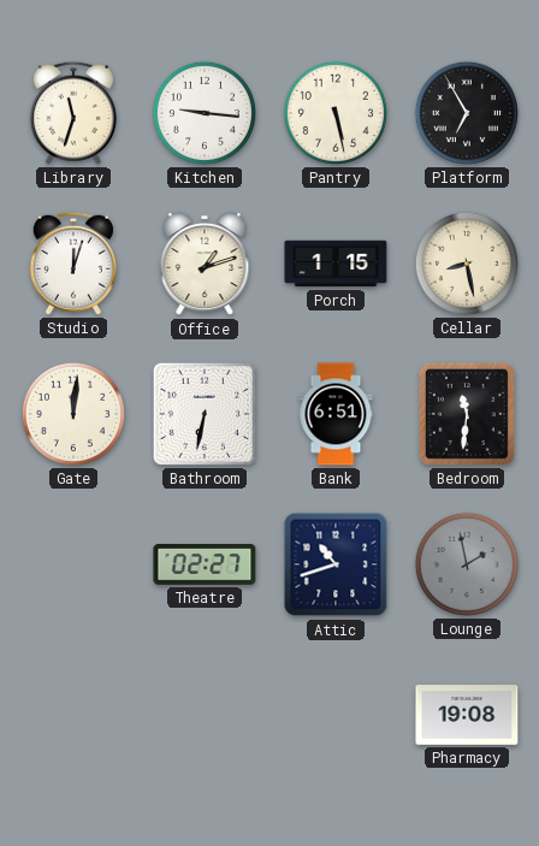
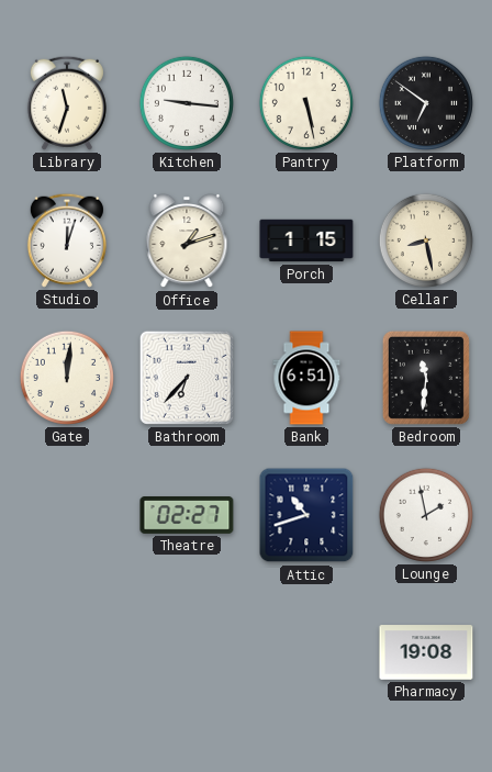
Platform: 6:55 -> 6:51
Bathroom: 6:32 -> 6:37
Lounge dial: grey -> white
